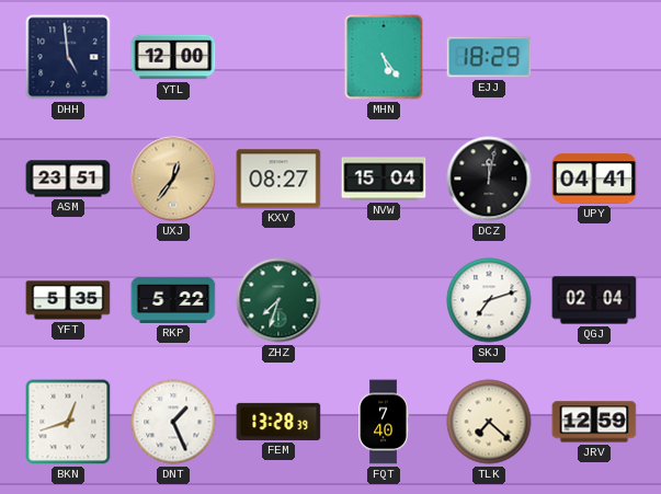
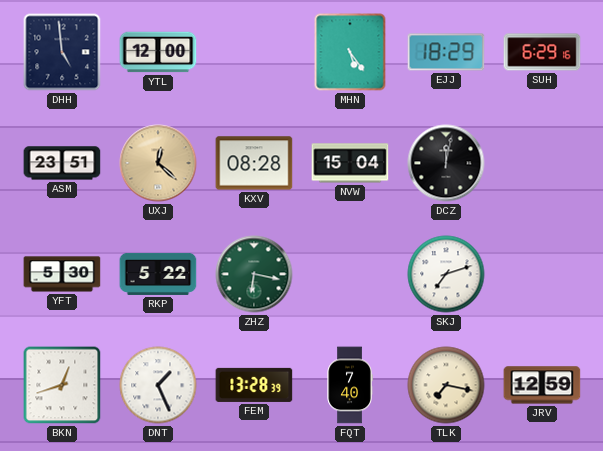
SUH: none -> 6:29
UXJ: 12:36 -> 12:22
KXV: 08:27 -> 08:28
UPY: 04:41 -> none
YFT: 5:35 -> 5:30
ZHZ: 7:33 -> 6:17
QGJ: 02:04 -> none
TLK: 7:22 -> 7:17
